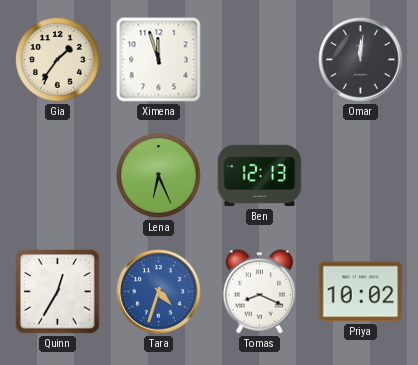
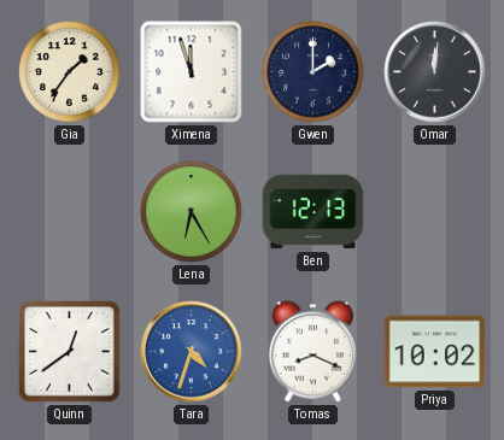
Gwen: none -> 2:00
Lena: 6:26 -> 6:25
Quinn: 12:35 -> 12:39
